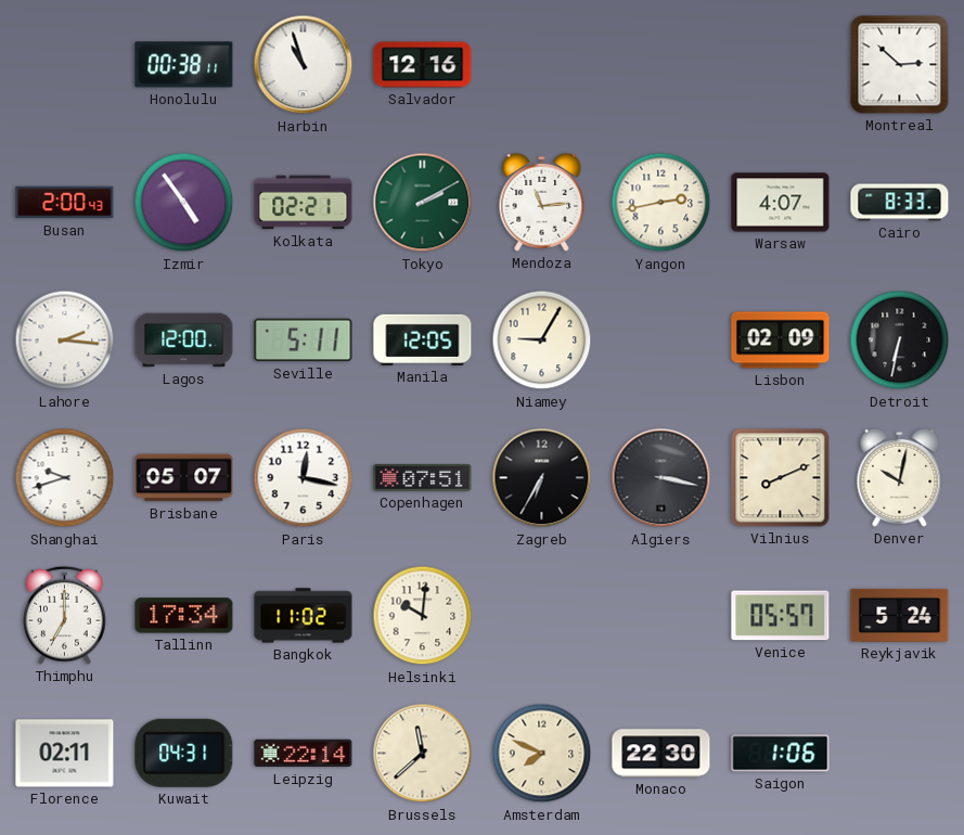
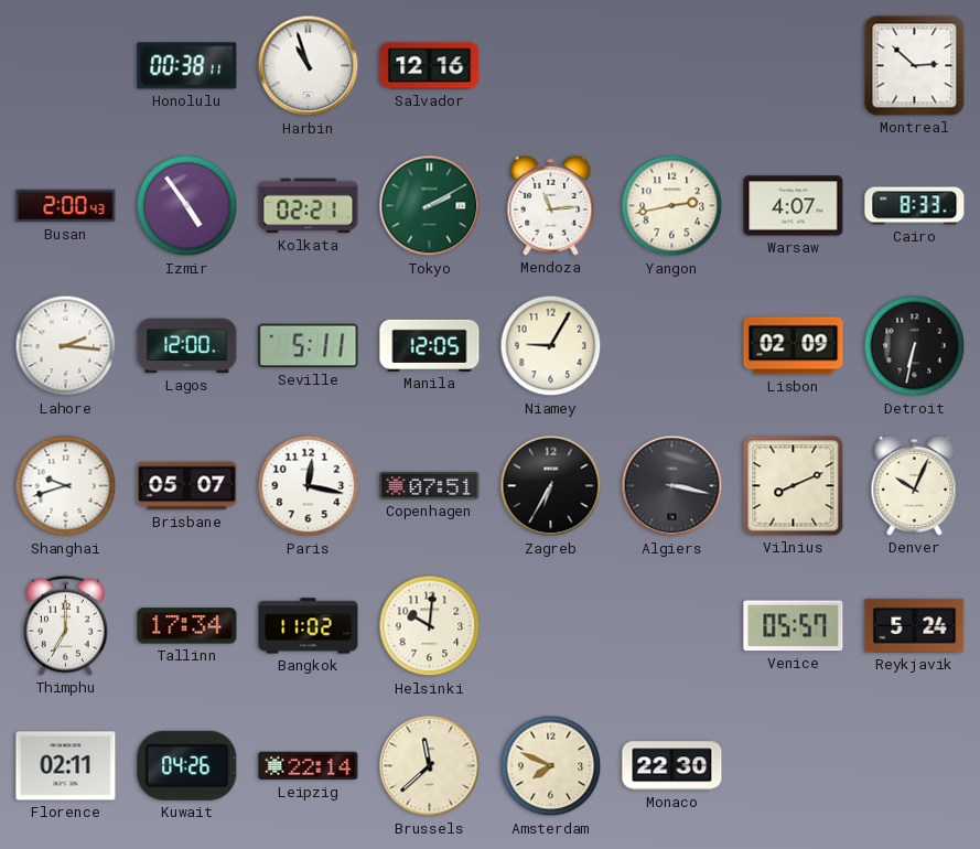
Denver: 10:02 -> 10:04
Kuwait: 04:31 -> 04:26
Saigon: 1:06 -> none
